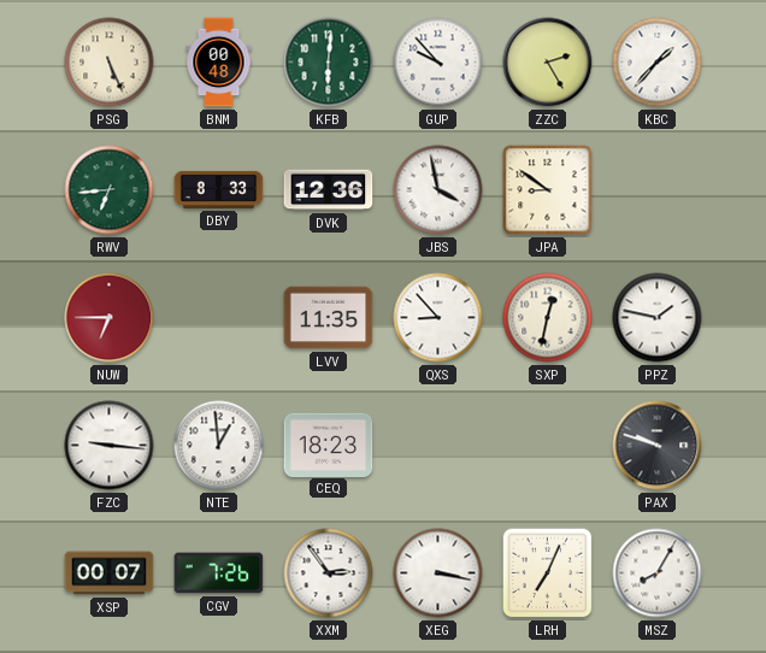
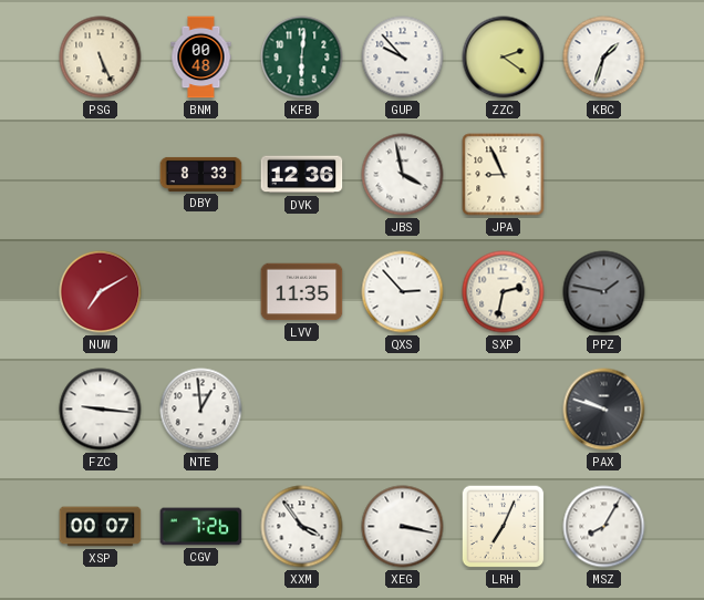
ZZC: 2:25 -> 2:21
KBC: 1:37 -> 1:33
RWV: 6:44 -> none
JPA: 8:51 -> 8:56
NUW: 6:45 -> 7:10
QXS: 8:53 -> 2:53
SXP: 12:32 -> 2:32
PPZ dial: white -> grey
CEQ: 18:23 -> none
XXM: 2:54 -> 3:54
